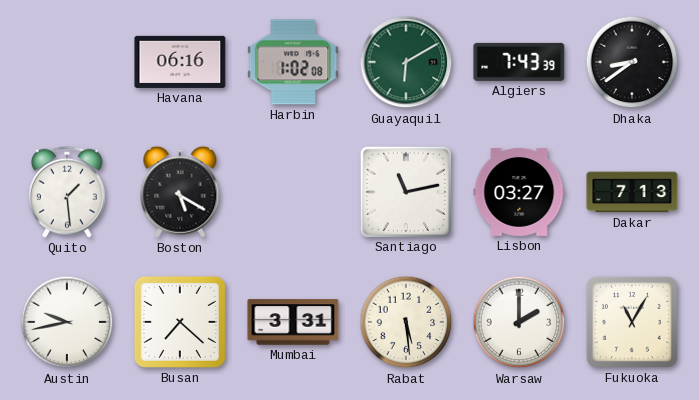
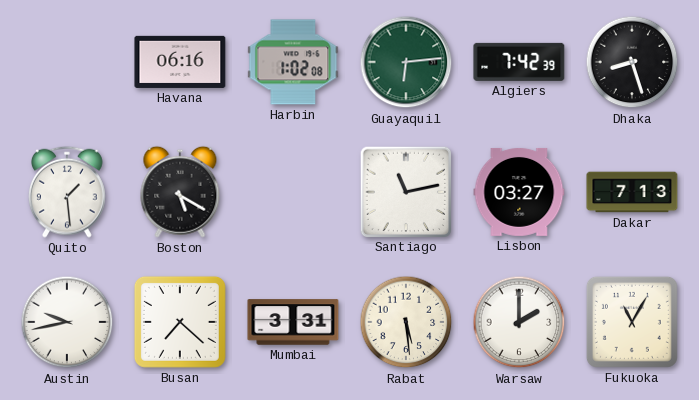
Guayaquil: 6:10 -> 6:14
Algiers: 7:43 -> 7:42
Dhaka: 8:39 -> 8:27
